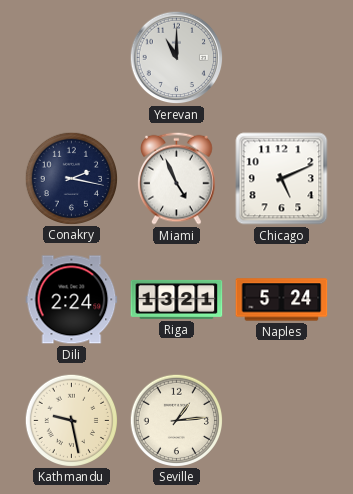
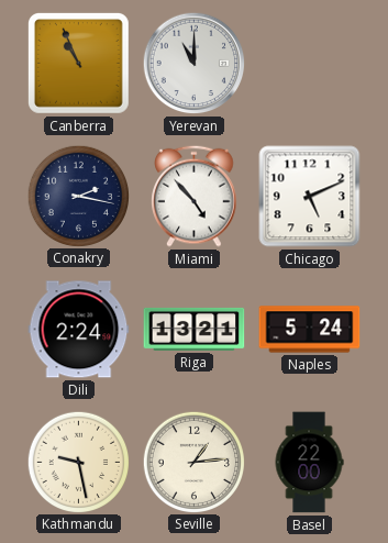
Canberra: none -> 10:56
Miami: 4:56 -> 4:53
Basel: none -> 22:00
